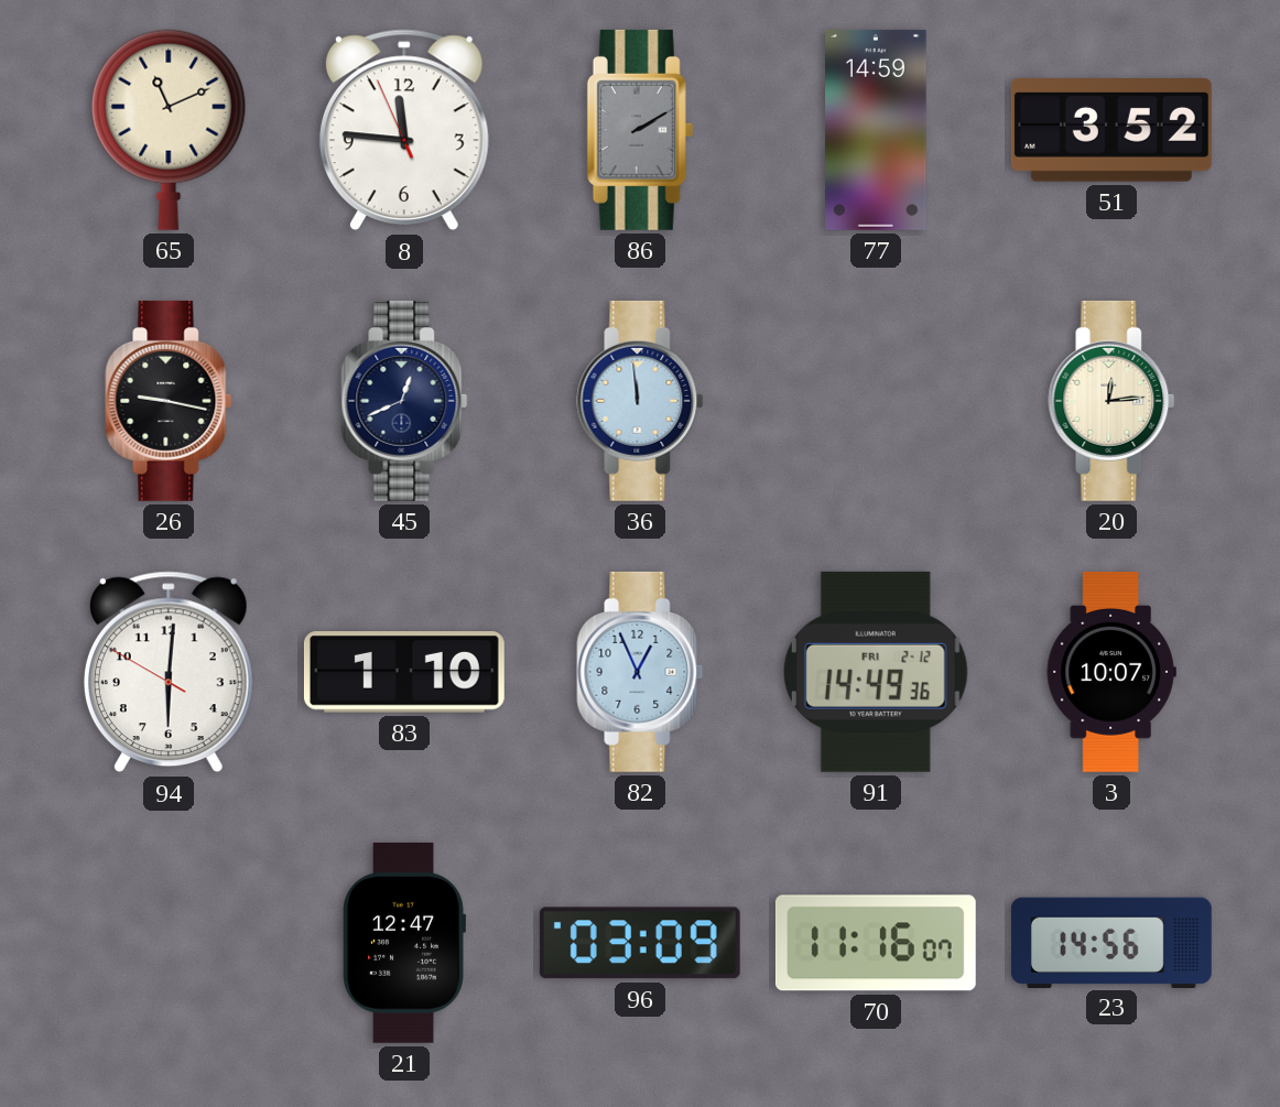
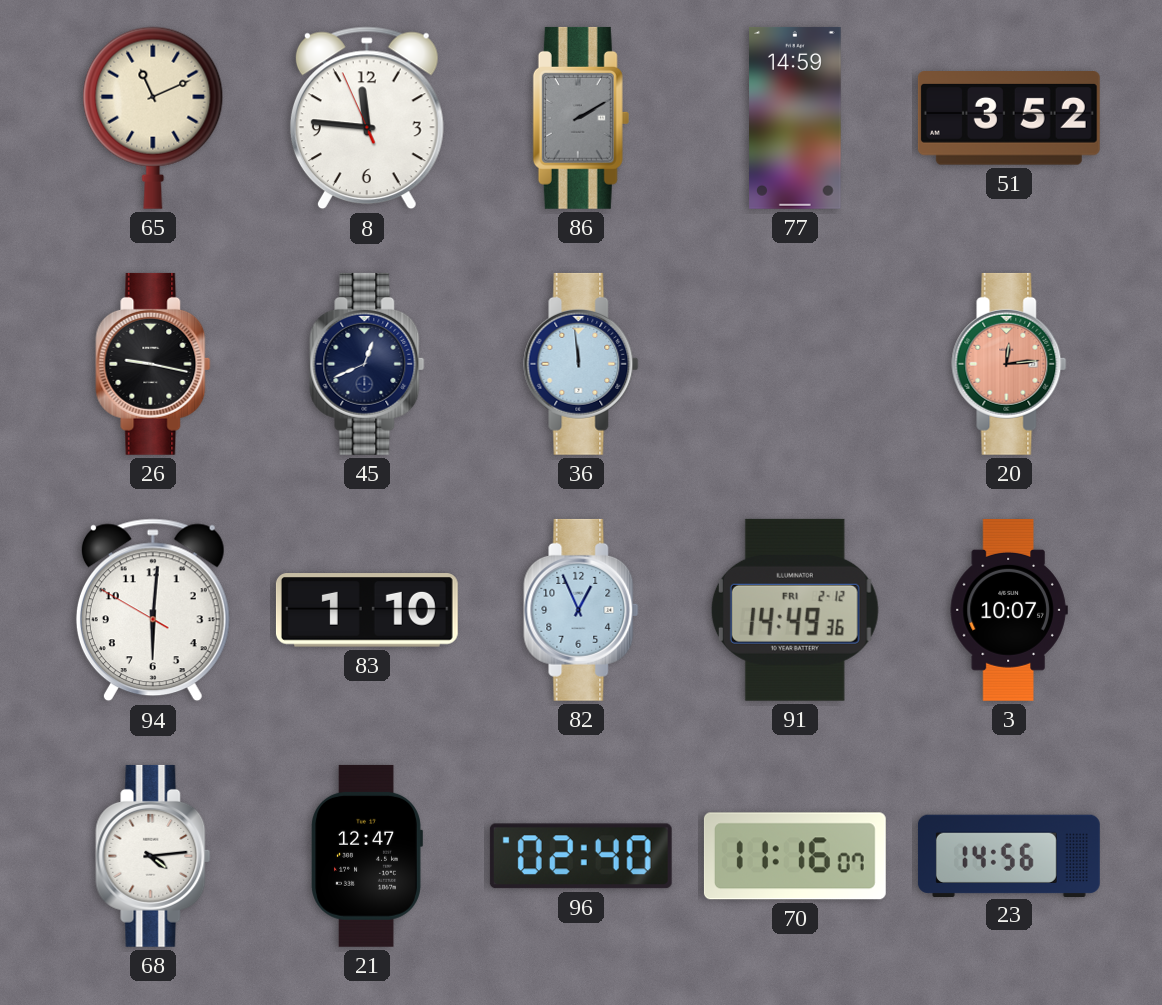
20 dial: cream -> salmon
68: none -> 4:14
96: 03:09 -> 02:40
